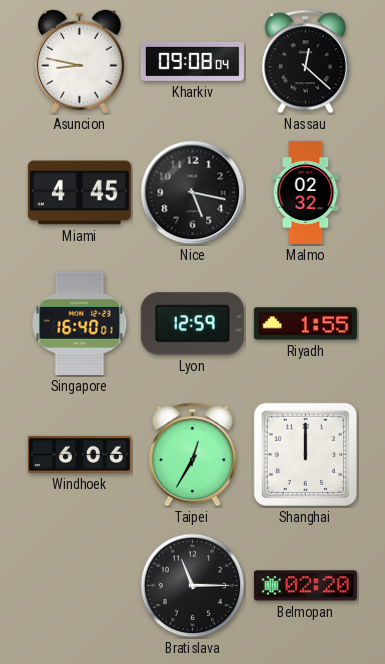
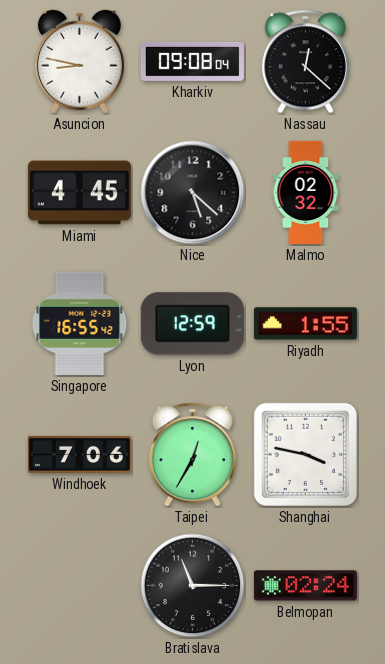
Nice: 5:17 -> 5:22
Singapore: 16:40 -> 16:55
Windhoek: 6:06 -> 7:06
Shanghai: 12:00 -> 3:47
Belmopan: 02:20 -> 02:24
